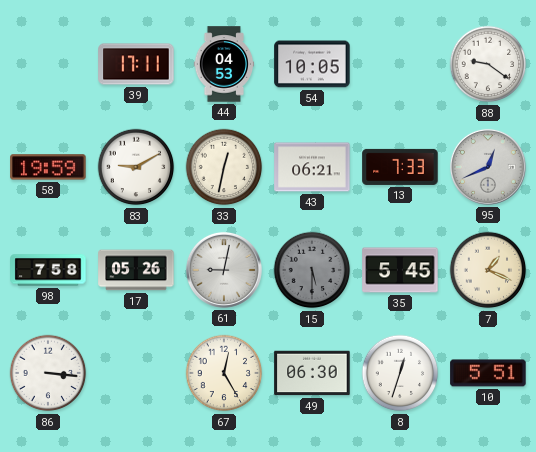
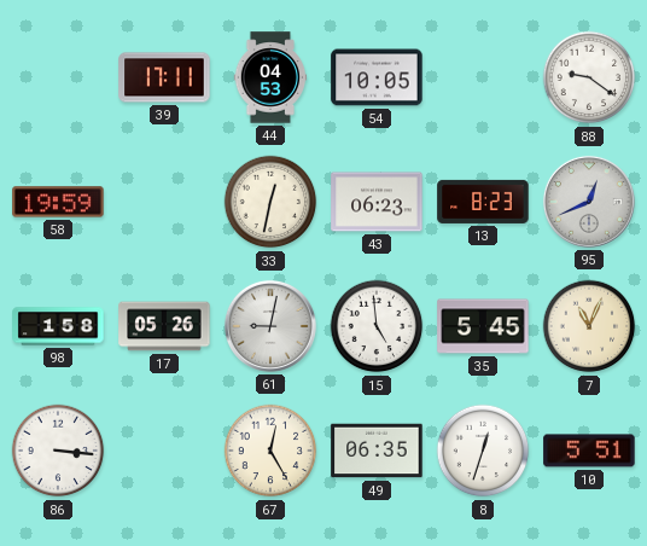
83: 9:10 -> none
43: 06:21 -> 06:23
13: 7:33 -> 8:23
98: 7:58 -> 1:58
15: 5:30 -> 4:59
15 dial: grey -> white
7: 1:19 -> 11:04
49: 06:30 -> 06:35
